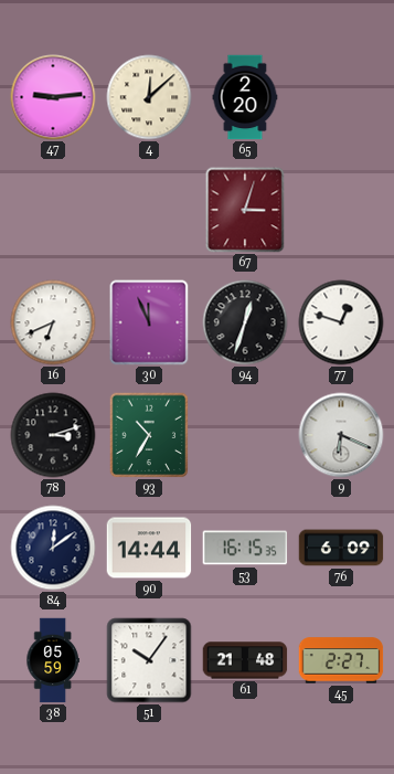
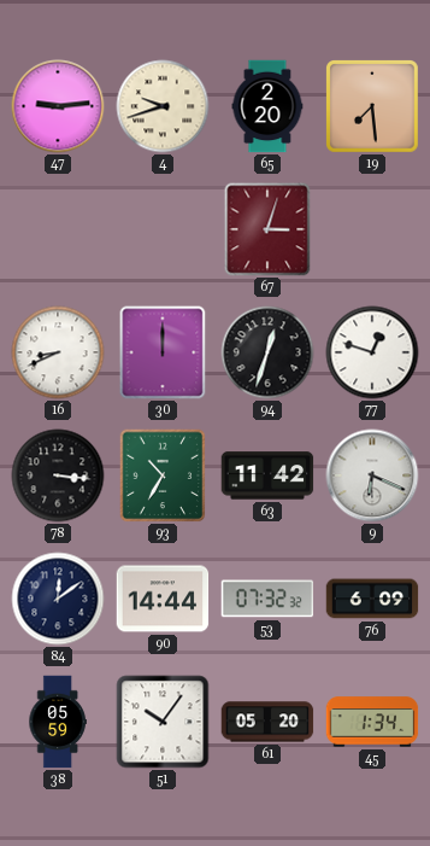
4: 12:08 -> 9:42
19: none -> 7:29
16: 6:41 -> 8:41
30: 11:56 -> 12:00
78: 3:12 -> 3:16
63: none -> 11:42
53: 16:15 -> 07:32
61: 21:48 -> 05:20
45: 2:27 -> 1:34
